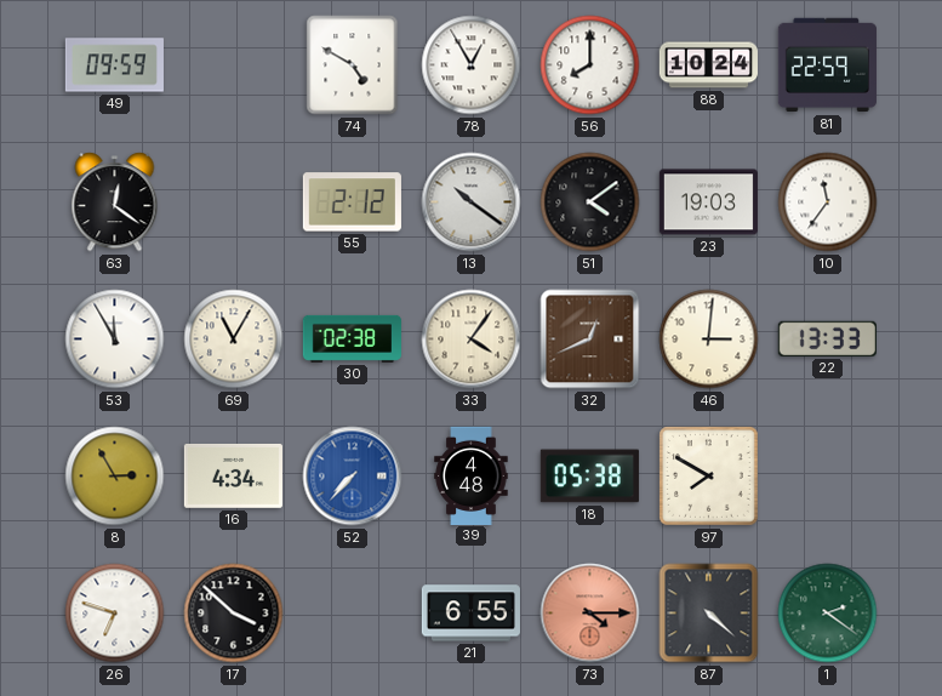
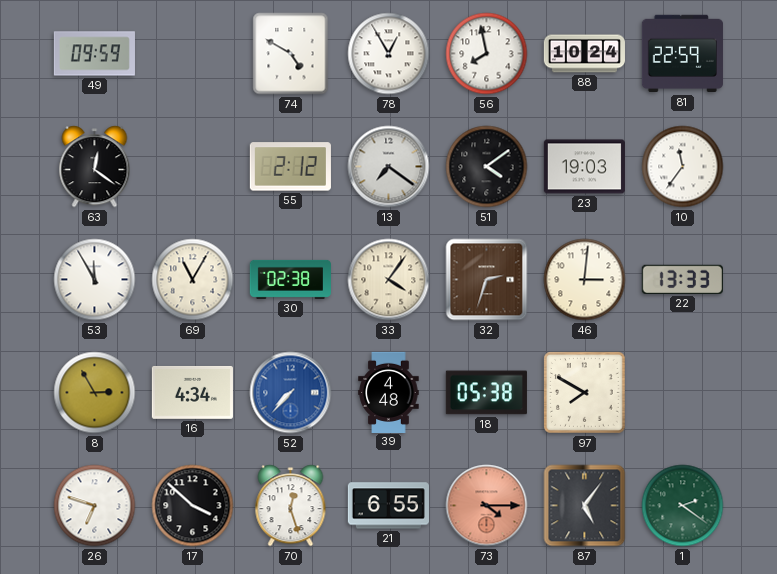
56: 8:00 -> 7:58
13: 10:21 -> 7:21
32: 12:41 -> 2:33
70: none -> 12:27
87: 4:22 -> 5:06
